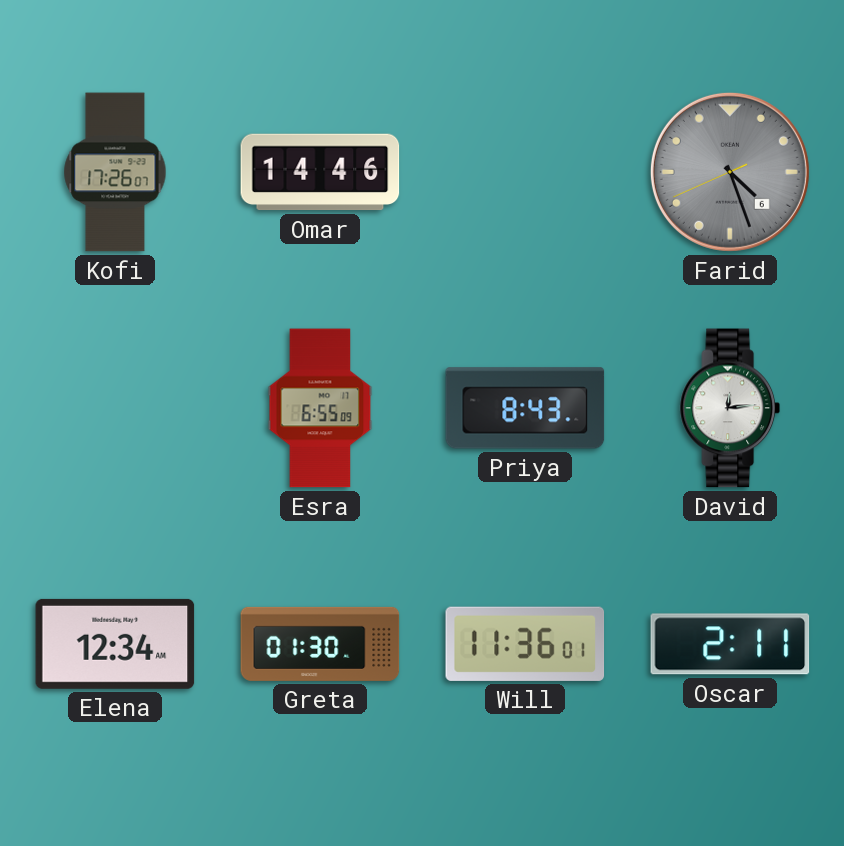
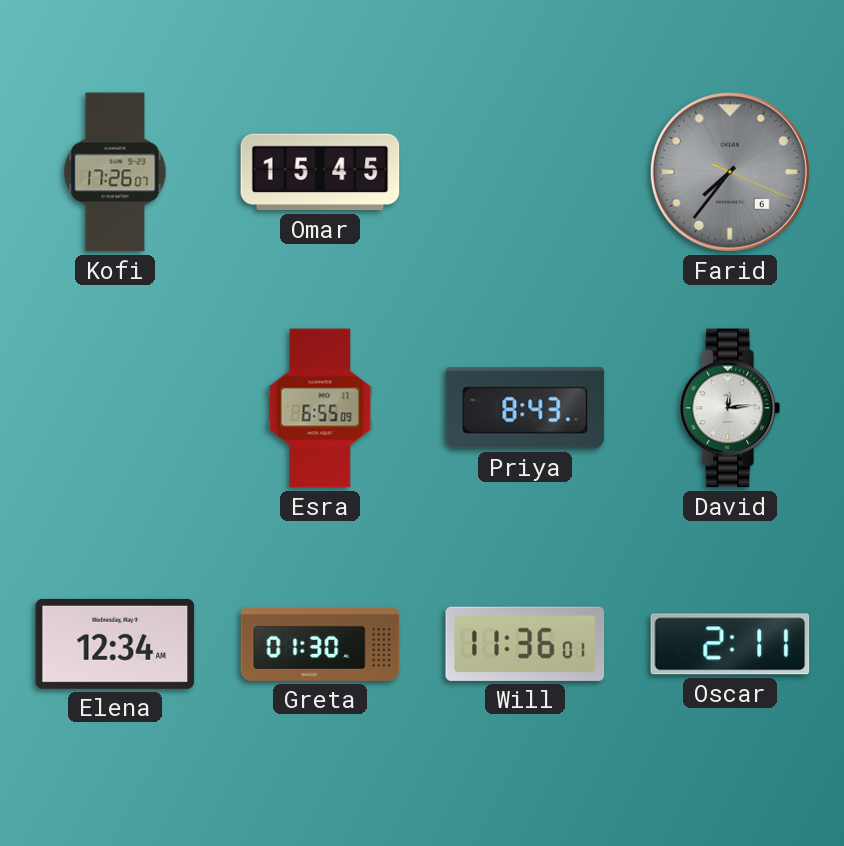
Omar: 14:46 -> 15:45
Farid: 4:26 -> 7:36
